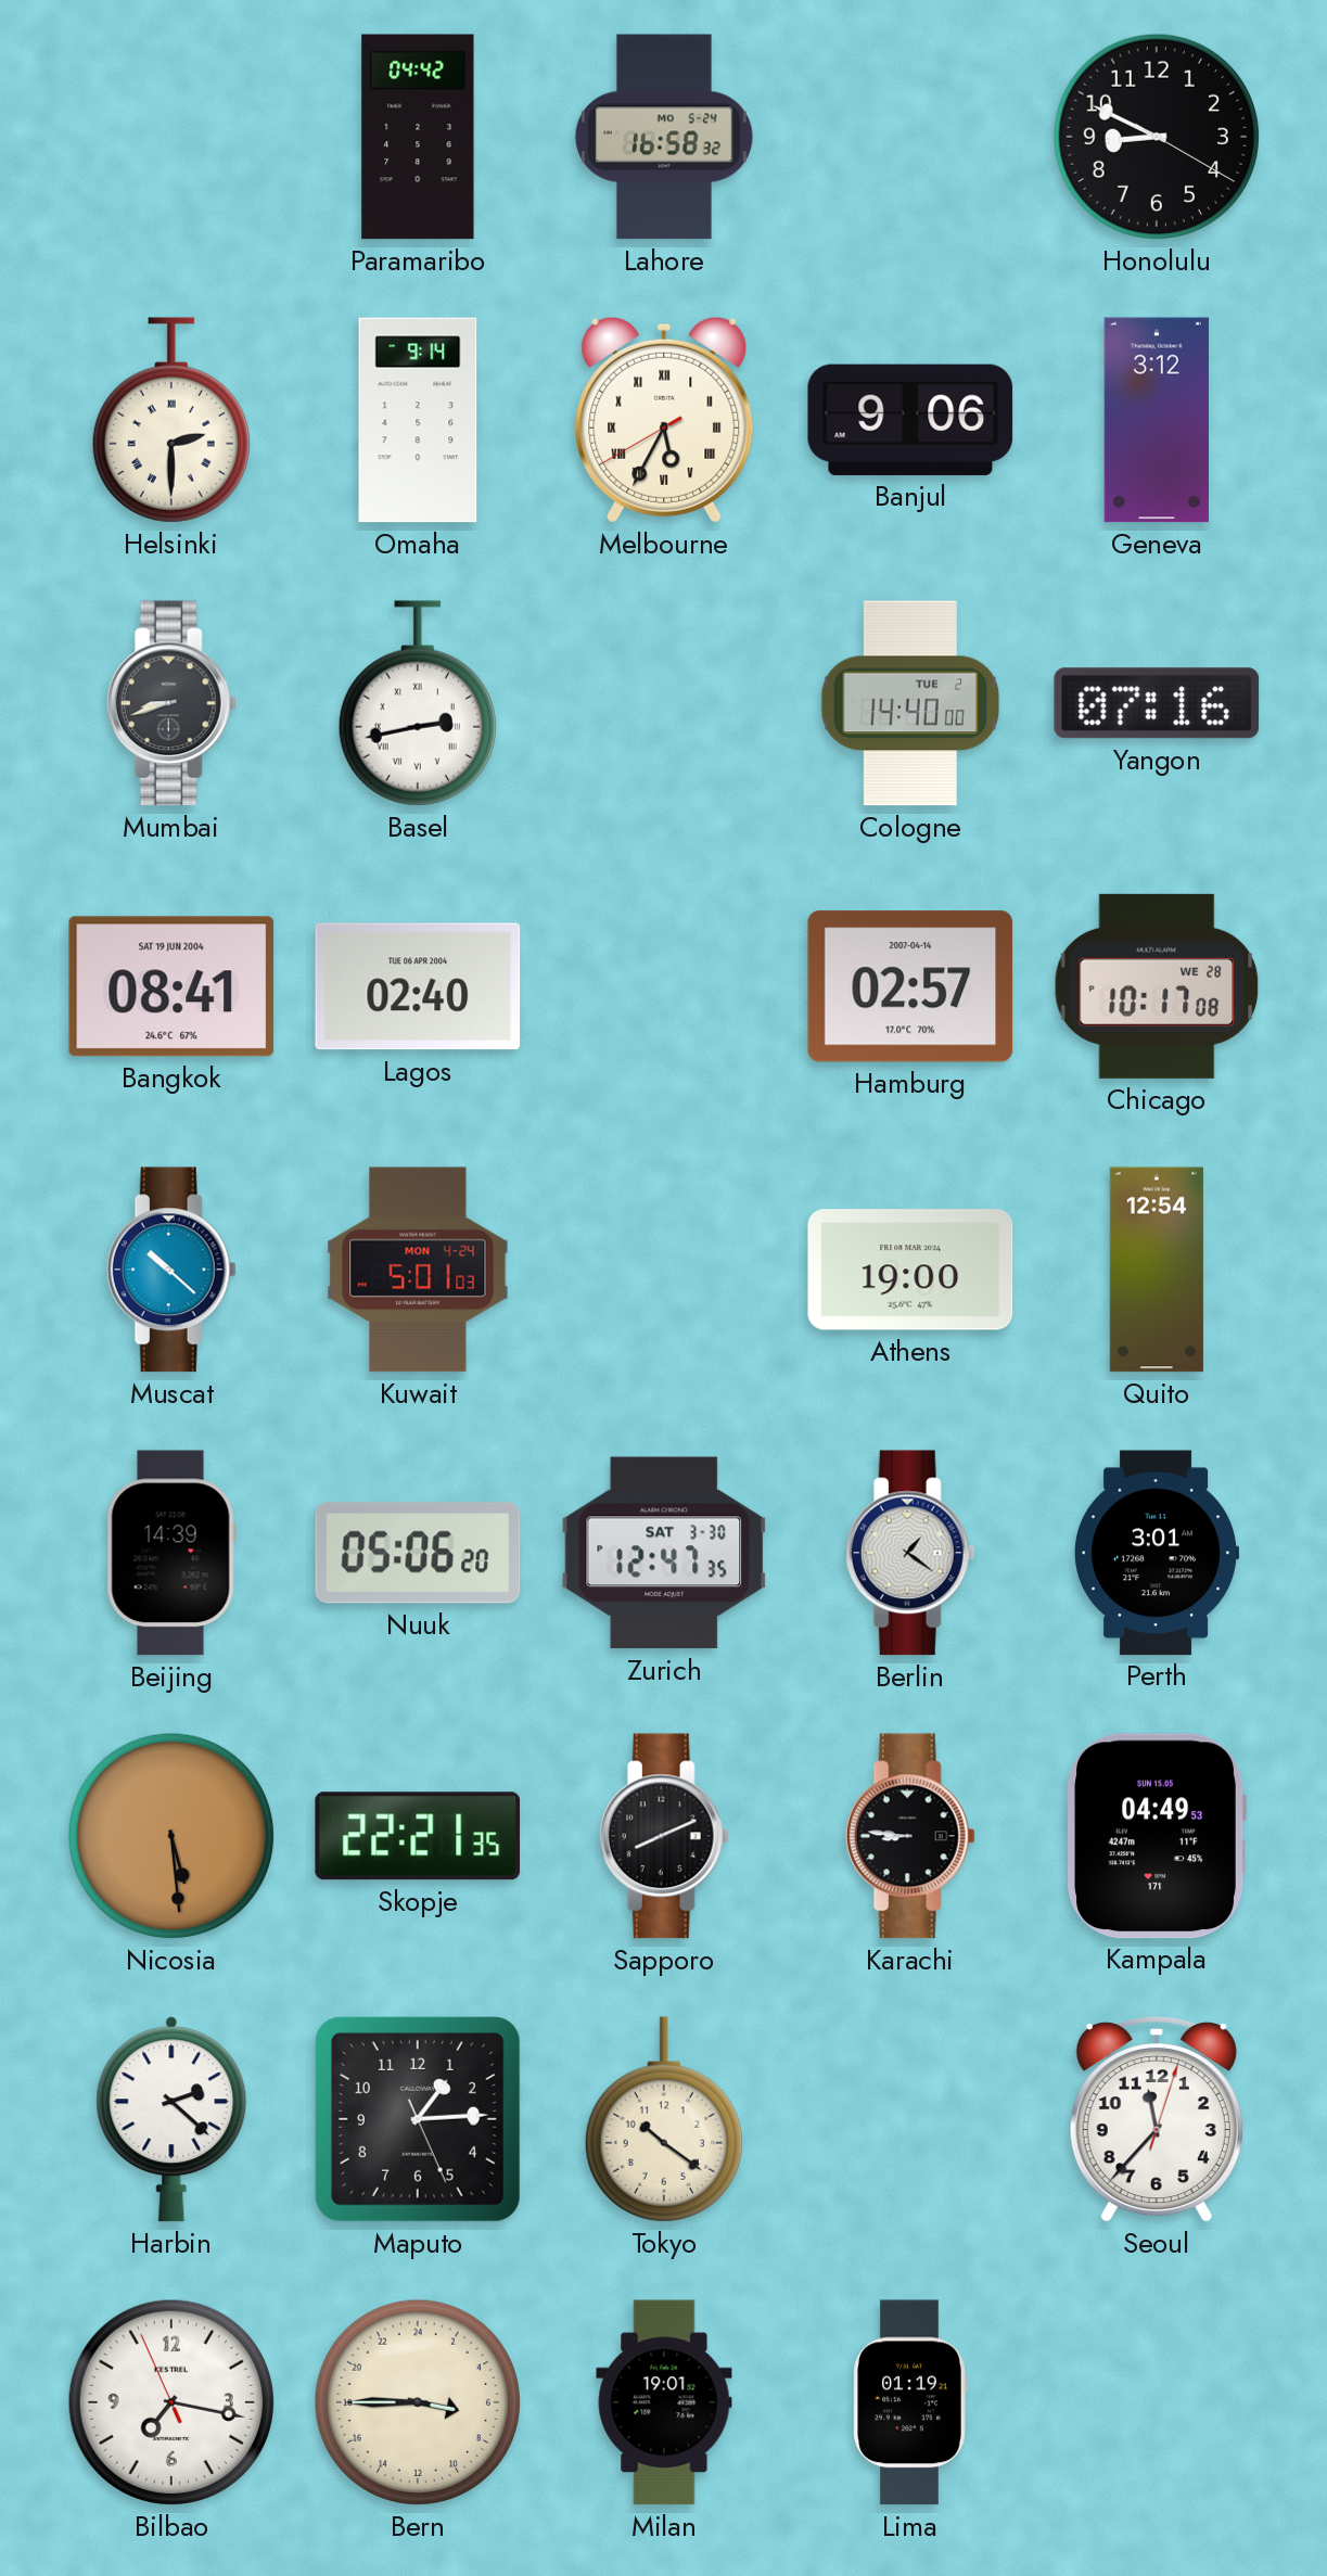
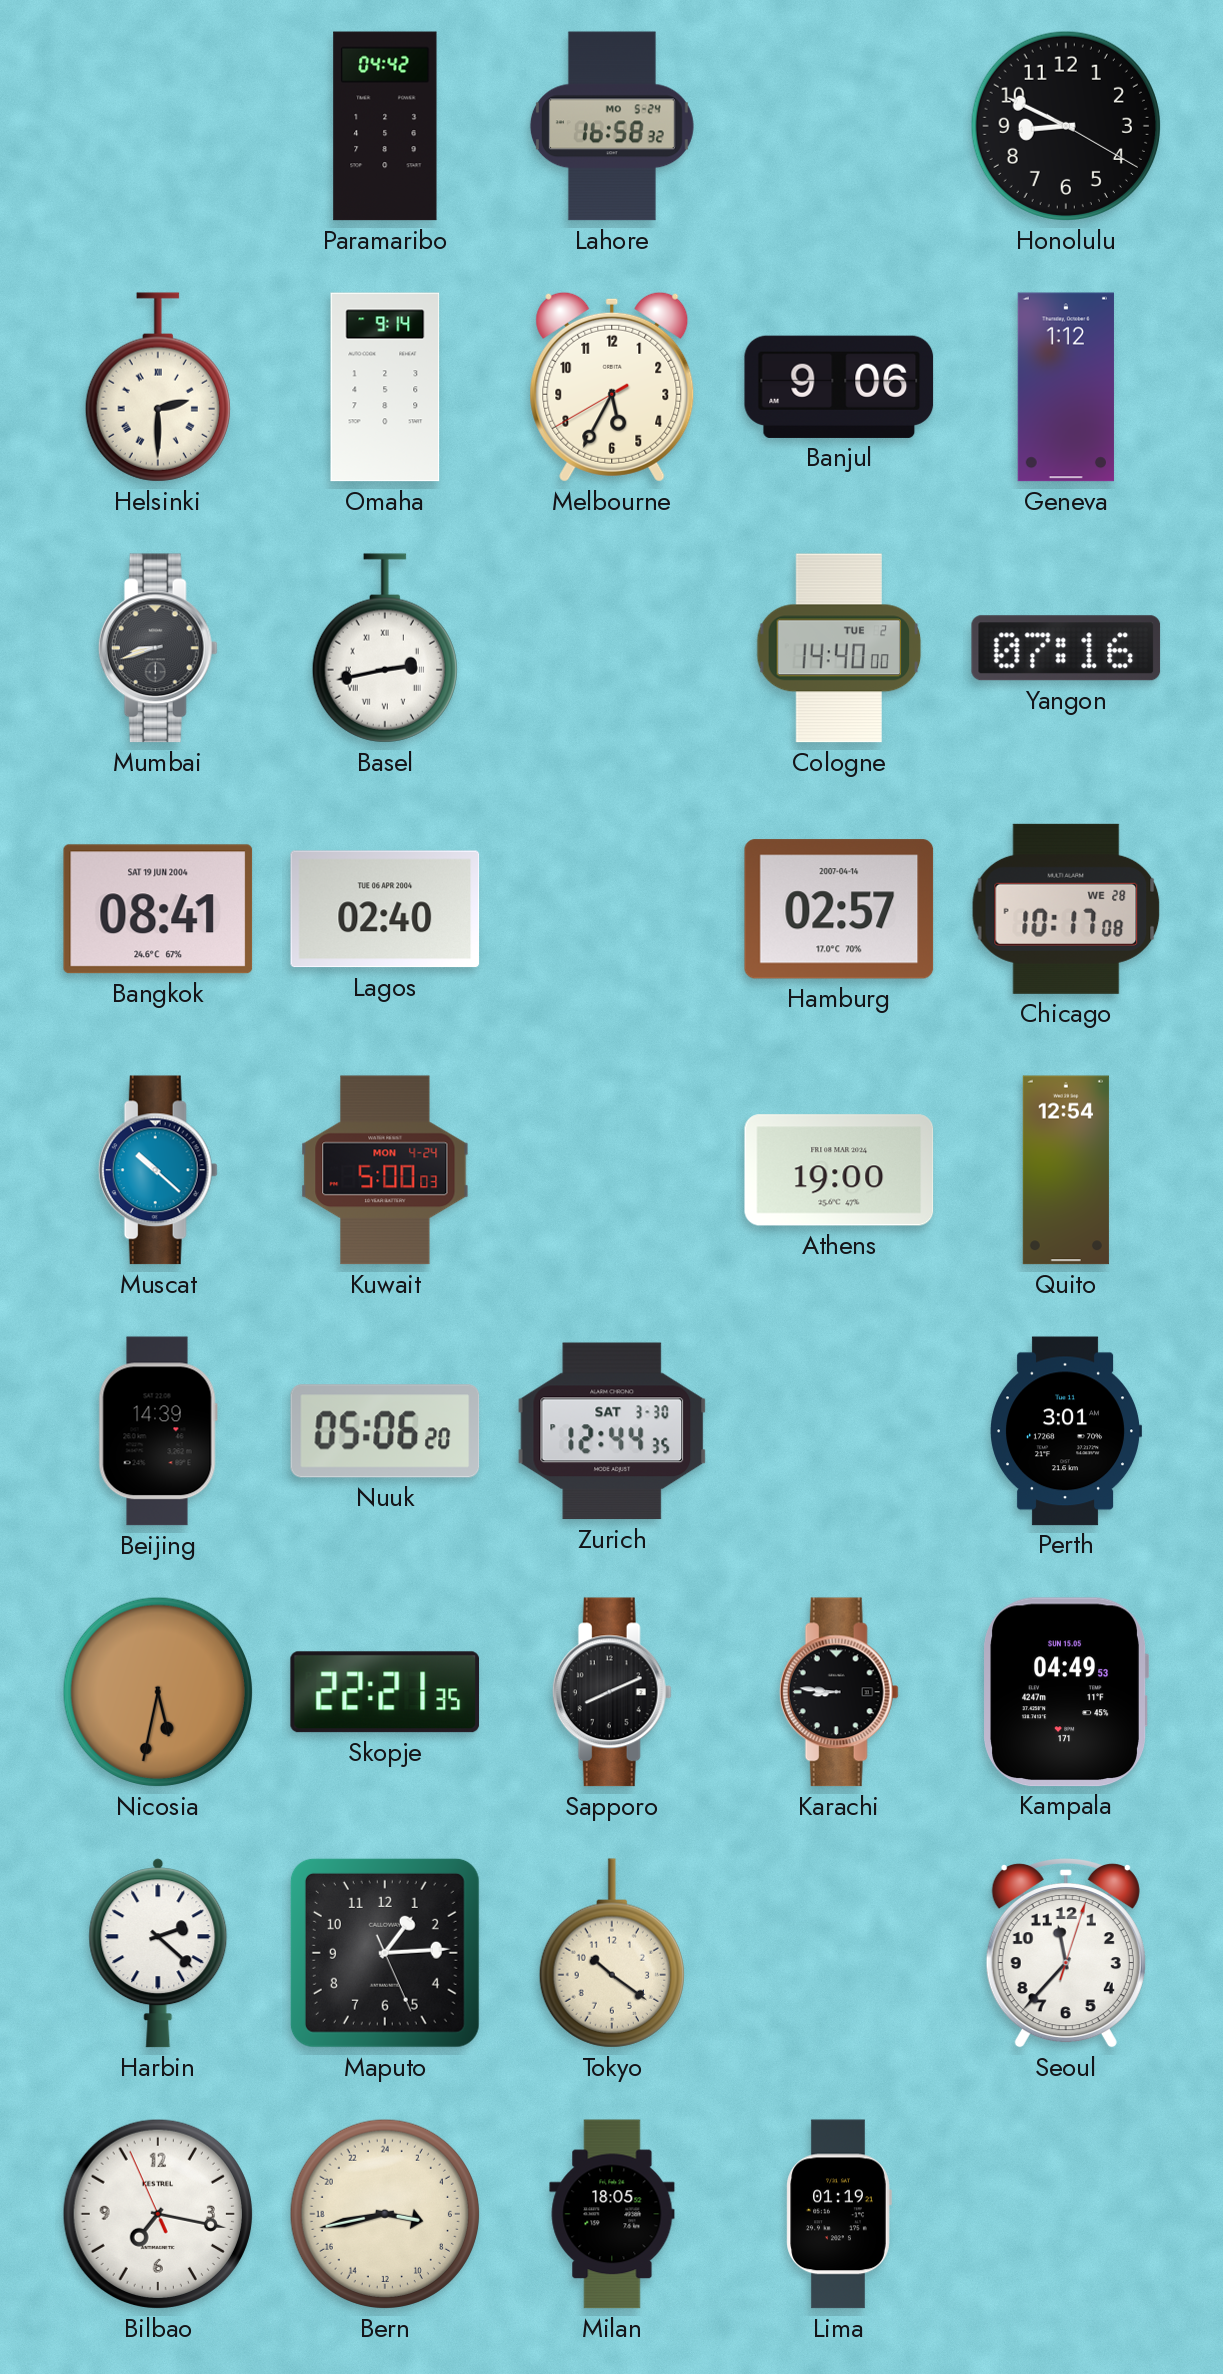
Melbourne numerals: Roman -> Arabic
Geneva: 3:12 -> 1:12
Kuwait: 5:01 -> 5:00
Zurich: 12:47 -> 12:44
Berlin: 1:21 -> none
Nicosia: 5:29 -> 5:32
Bern: 6:45 -> 6:43
Milan: 19:01 -> 18:05
